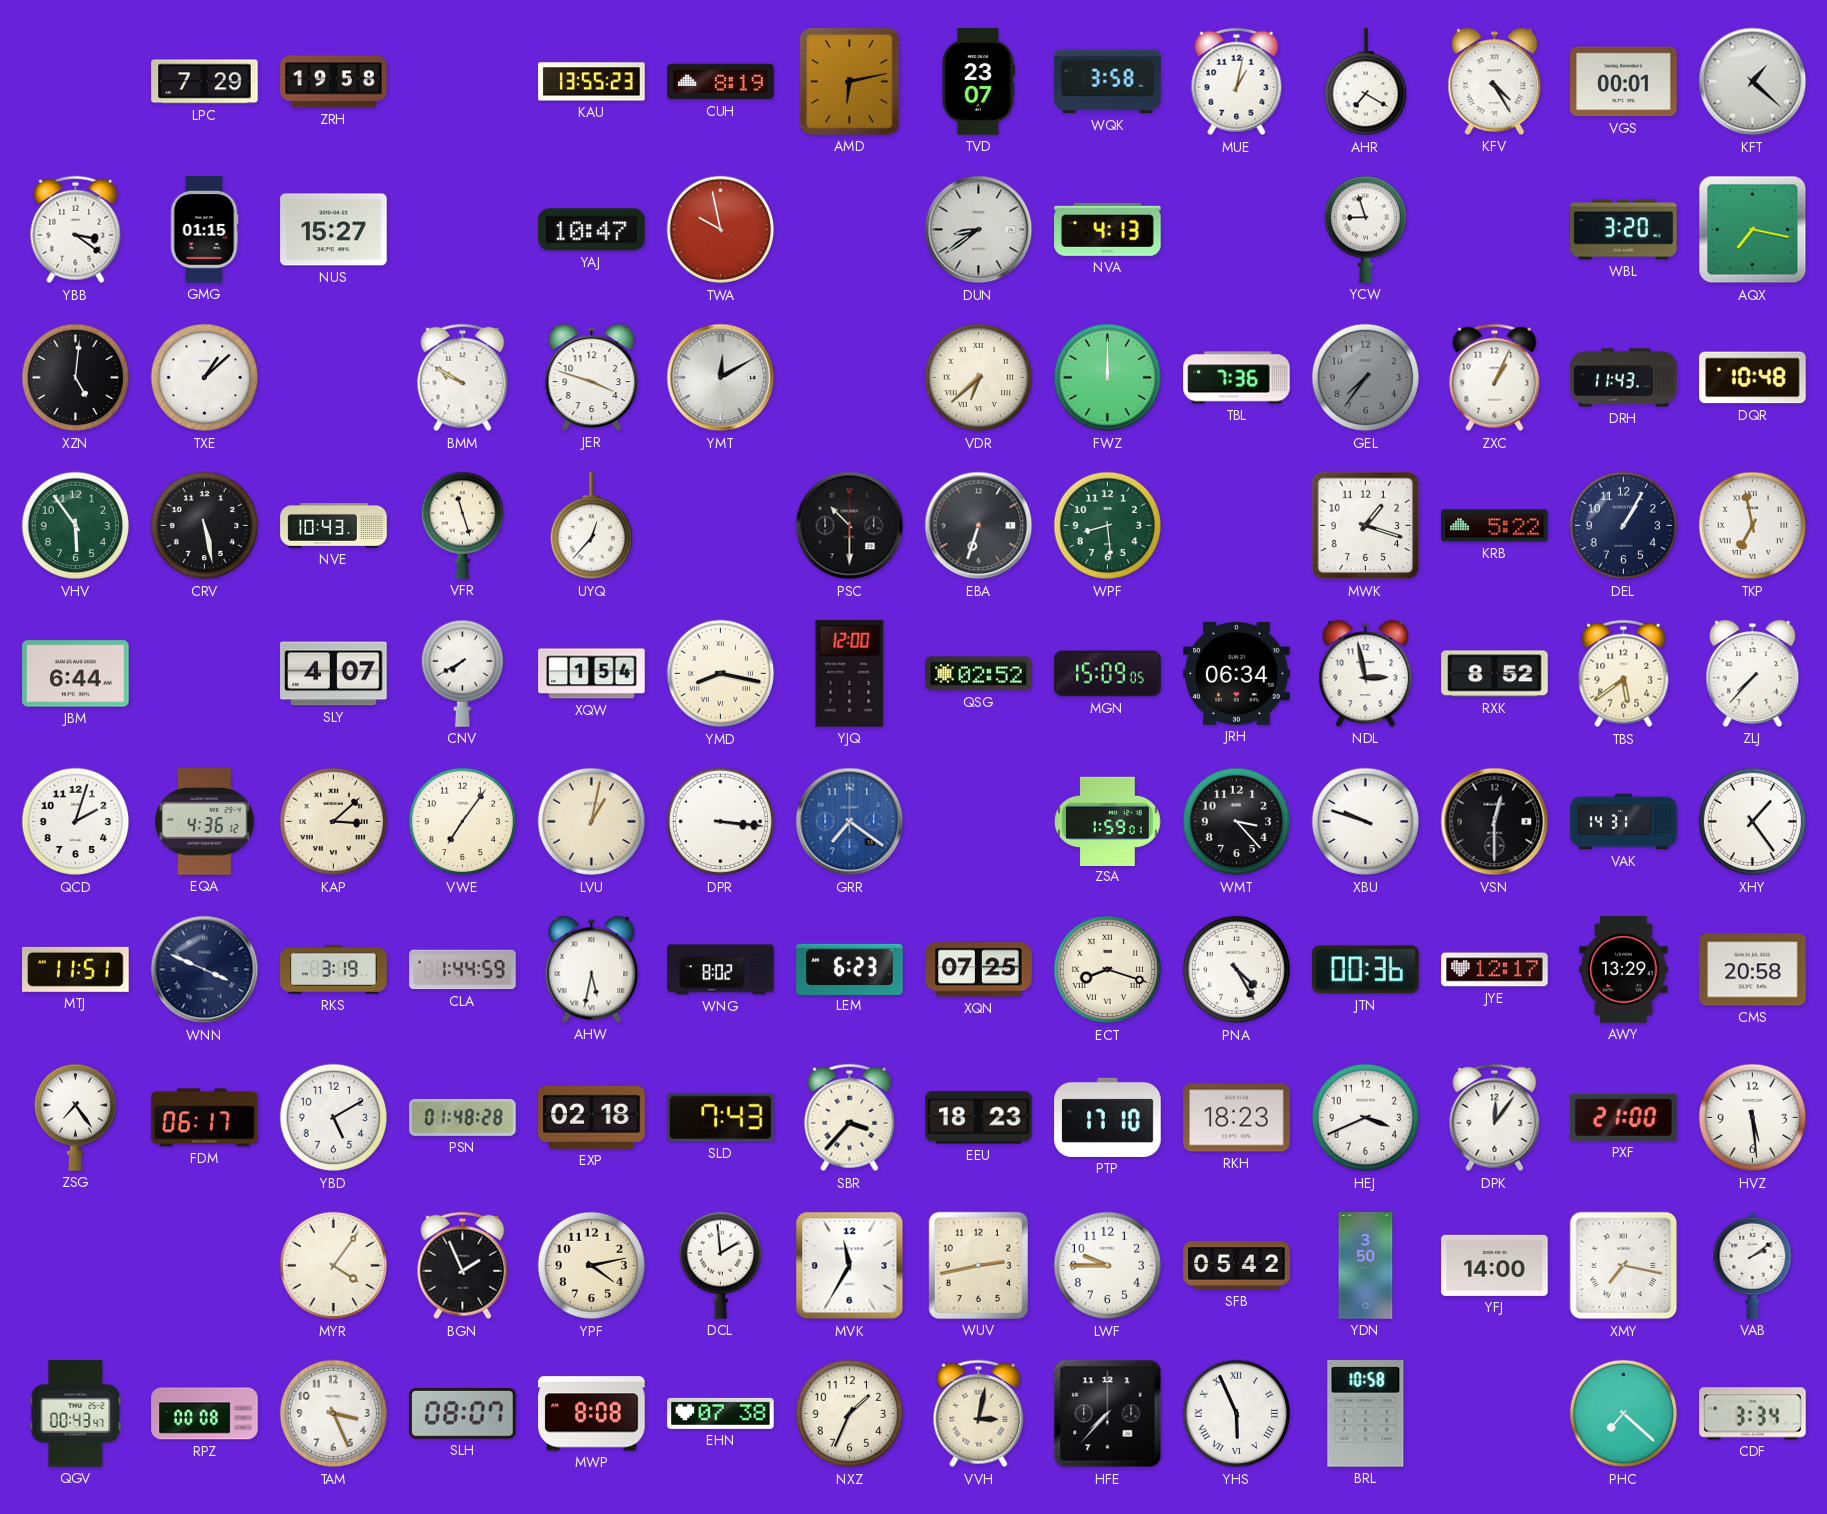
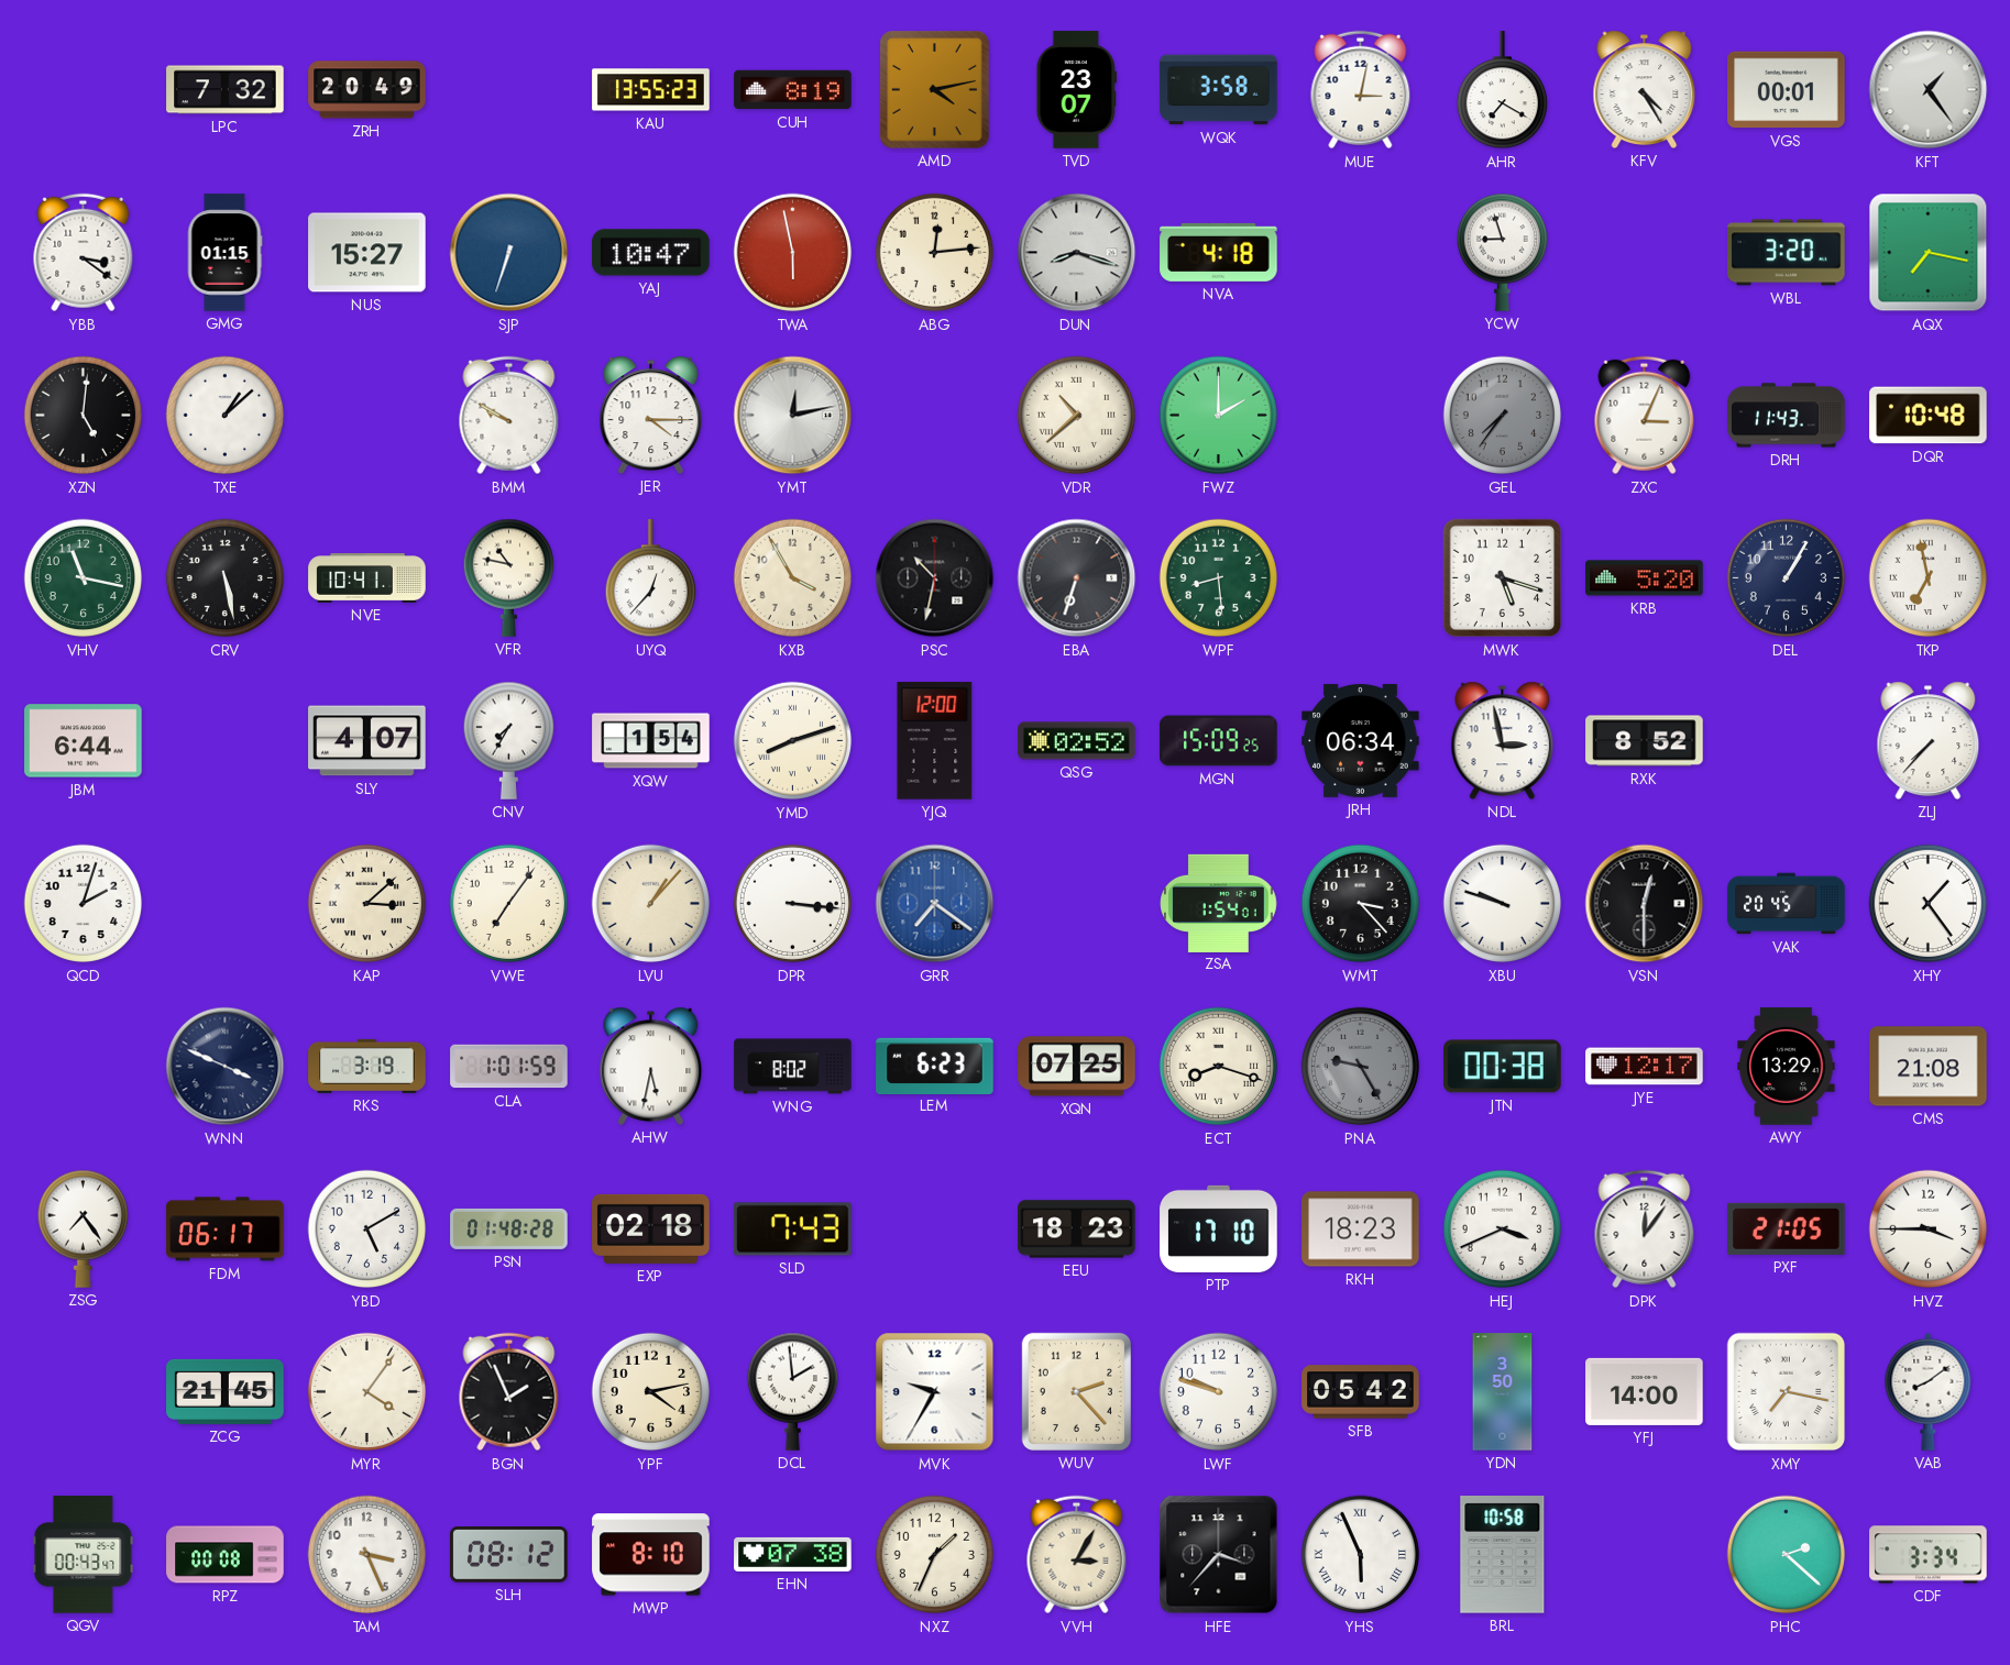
LPC: 7:29 -> 7:32
ZRH: 19:58 -> 20:49
AMD: 6:13 -> 4:13
MUE: 1:02 -> 3:02
KFT: 1:22 -> 1:24
SJP: none -> 6:33
TWA: 9:58 -> 5:58
ABG: none -> 12:14
DUN: 8:39 -> 8:18
NVA: 4:13 -> 4:18
JER: 3:48 -> 4:15
YMT: 12:10 -> 12:13
VDR: 6:38 -> 10:38
FWZ: 12:00 -> 2:00
TBL: 7:36 -> none
ZXC: 1:04 -> 3:04
VHV: 5:54 -> 11:17
NVE: 10:43 -> 10:41
VFR: 11:27 -> 10:47
KXB: none -> 3:55
PSC: 10:30 -> 10:32
MWK: 1:18 -> 5:18
KRB: 5:22 -> 5:20
CNV: 7:40 -> 7:35
YMD: 8:17 -> 8:12
MGN: 15:09:05 -> 15:09:25
TBS: 5:39 -> none
EQA: 4:36 -> none
LVU: 1:02 -> 1:07
ZSA: 1:59 -> 1:54
VAK: 14:31 -> 20:45
MTJ: 11:51 -> none
CLA: 1:44 -> 1:01
PNA: 4:25 -> 9:25
PNA dial: white -> grey
JTN: 00:36 -> 00:38
CMS: 20:58 -> 21:08
SBR: 3:37 -> none
PXF: 21:00 -> 21:05
HVZ: 5:29 -> 3:45
ZCG: none -> 21:45
MVK: 11:35 -> 9:35
WUV: 2:43 -> 2:23
LWF: 9:45 -> 9:48
VAB: 2:09 -> 8:09
SLH: 08:07 -> 08:12
MWP: 8:08 -> 8:10
VVH: 3:02 -> 3:05
HFE: 7:37 -> 3:37
PHC: 7:22 -> 2:22
